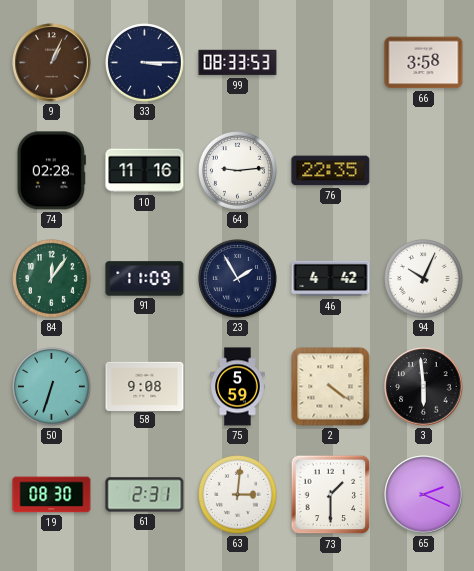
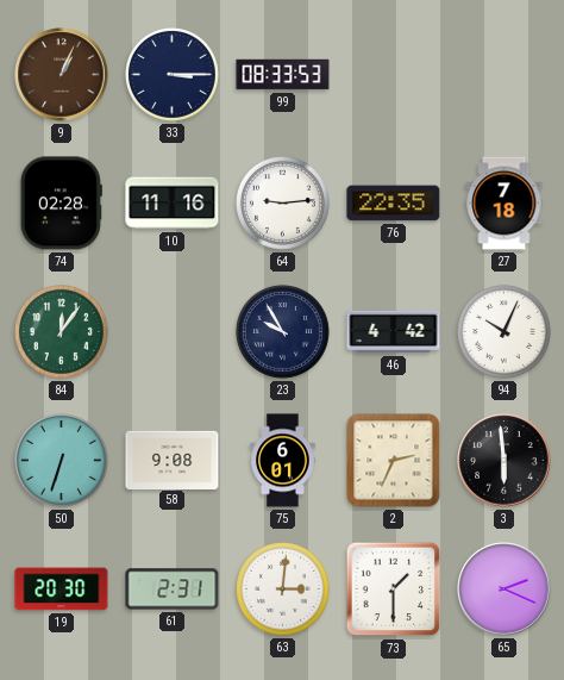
66: 3:58 -> none
27: none -> 7:18
91: 11:09 -> none
23: 1:55 -> 9:55
75: 5:59 -> 6:01
2: 4:21 -> 2:34
19: 08:30 -> 20:30
